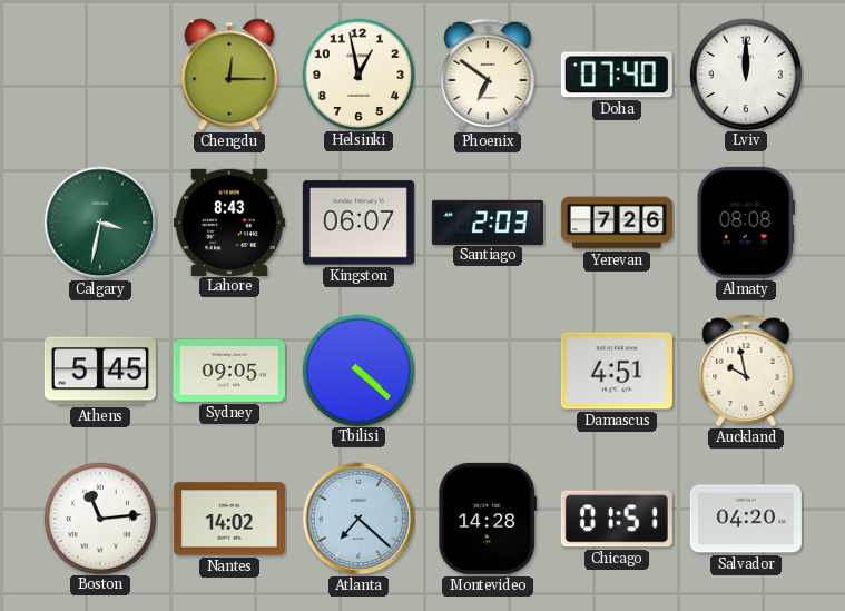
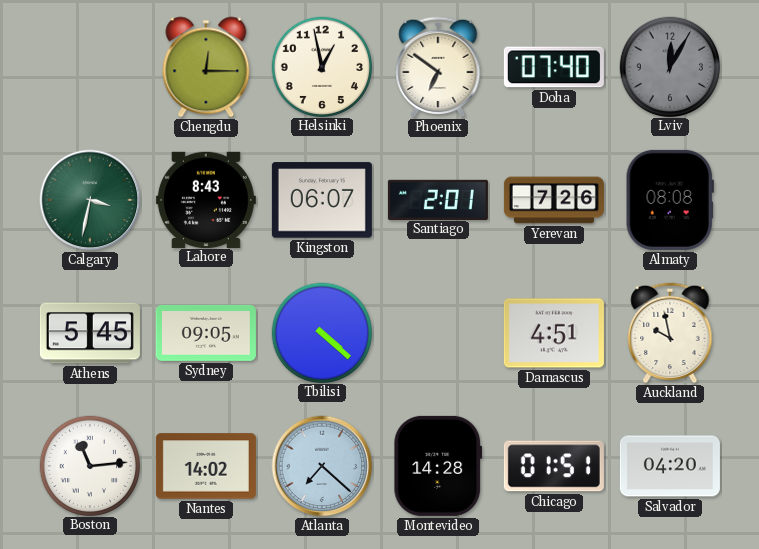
Lviv: 12:00 -> 12:05
Lviv dial: white -> grey
Santiago: 2:03 -> 2:01
